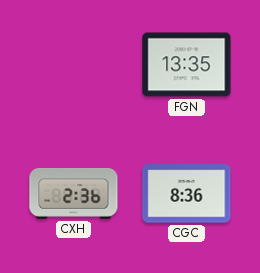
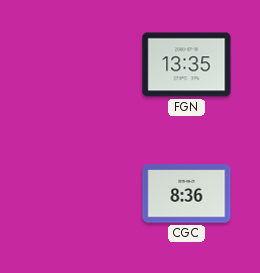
CXH: 2:36 -> none
